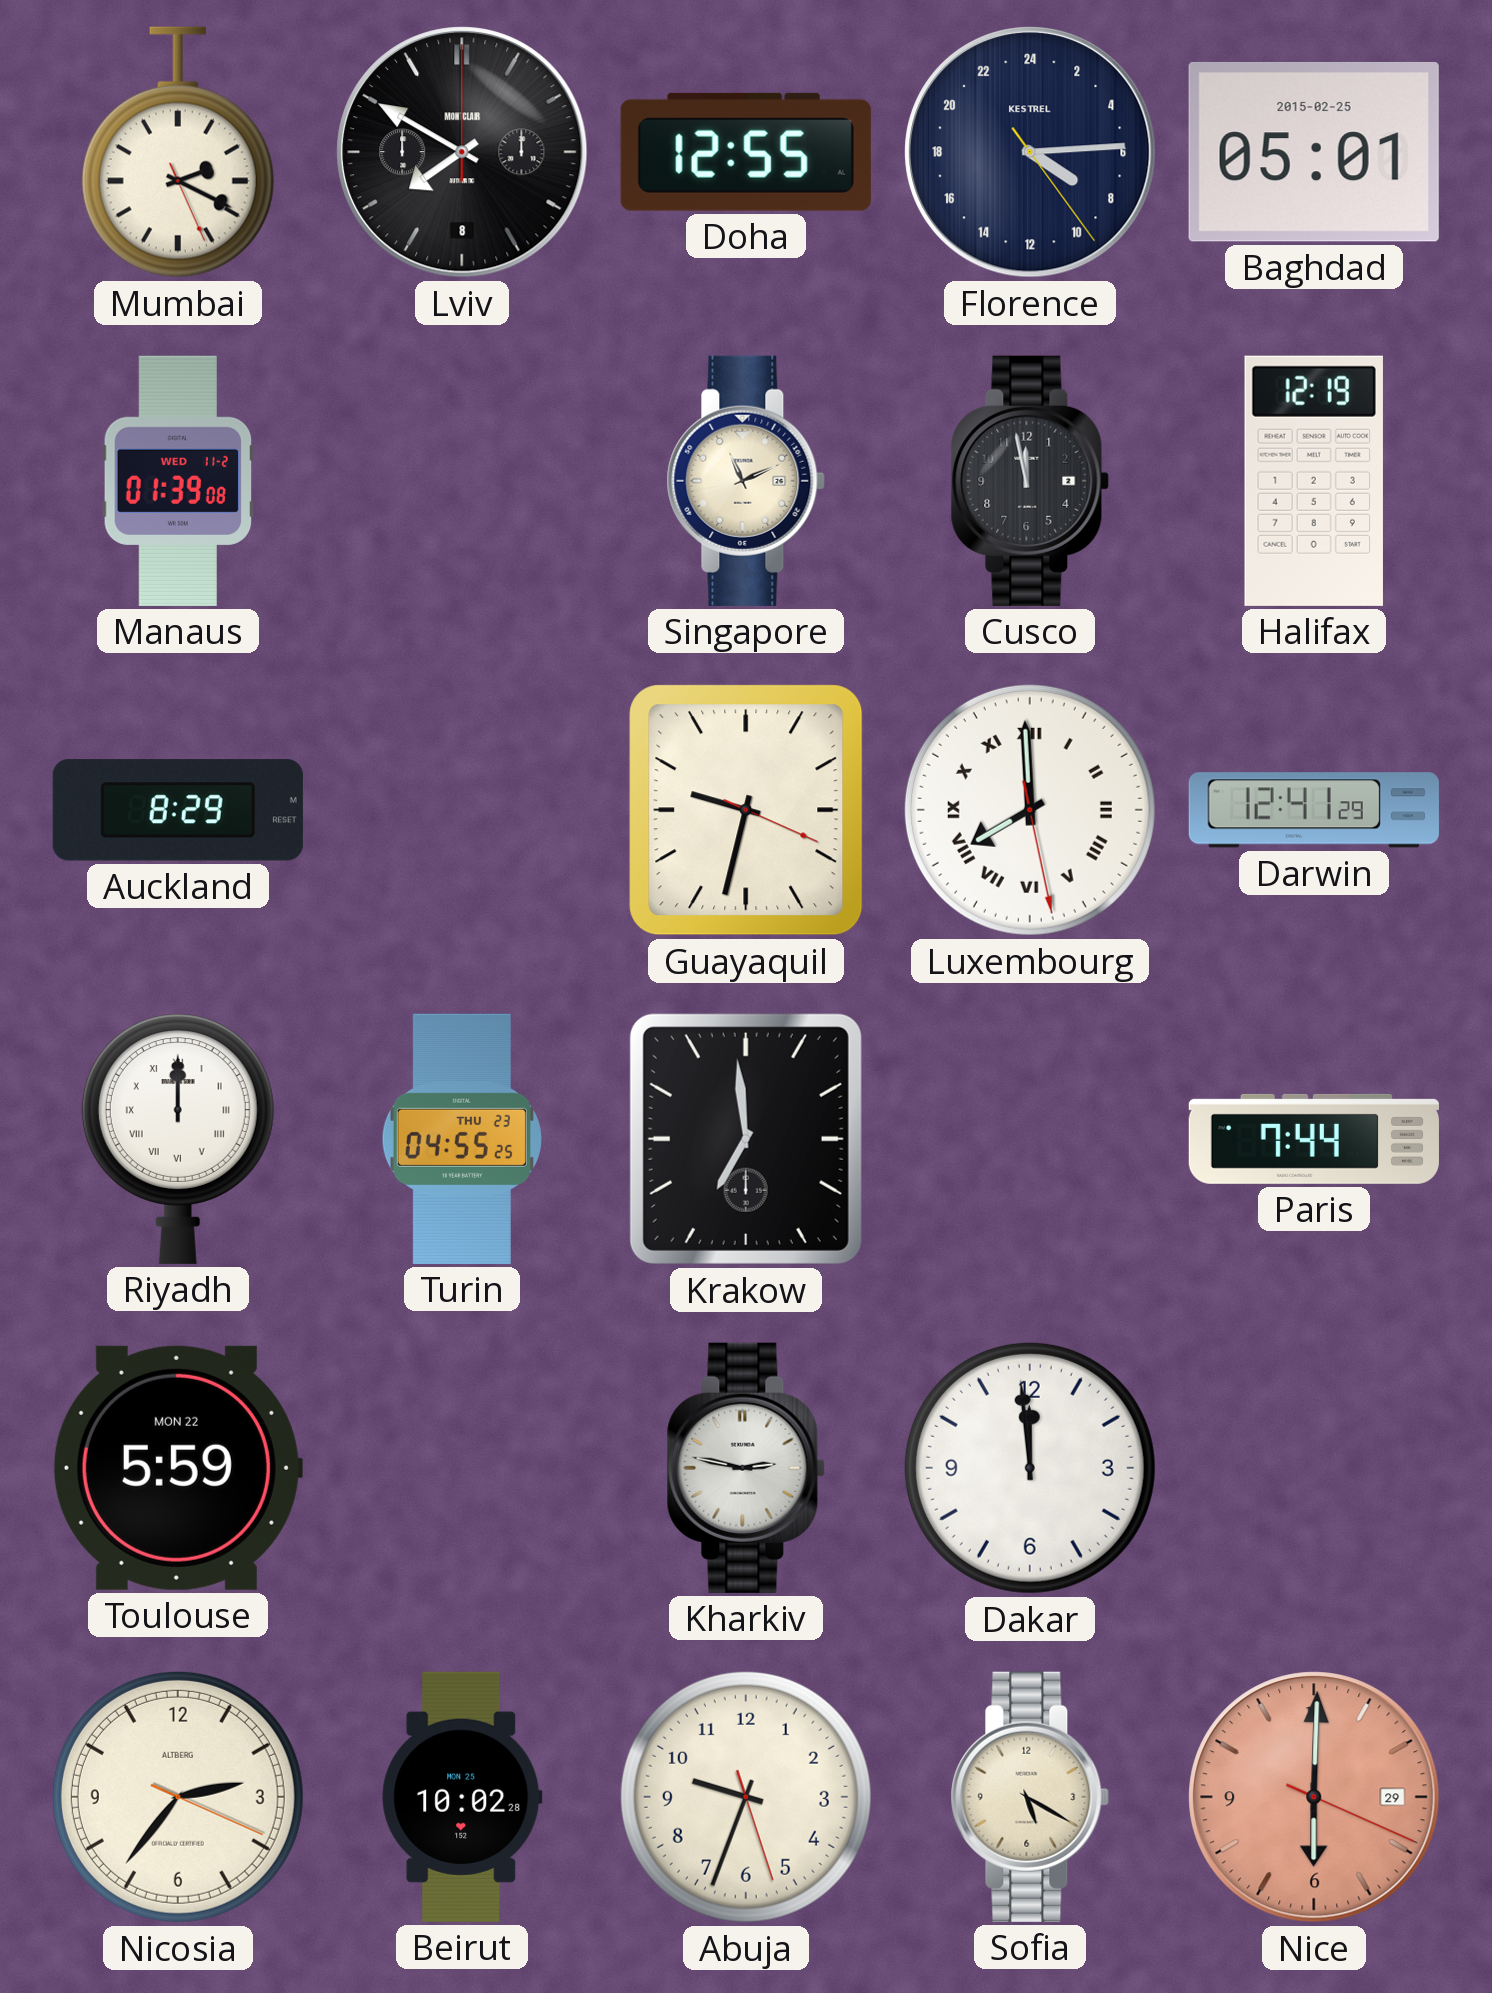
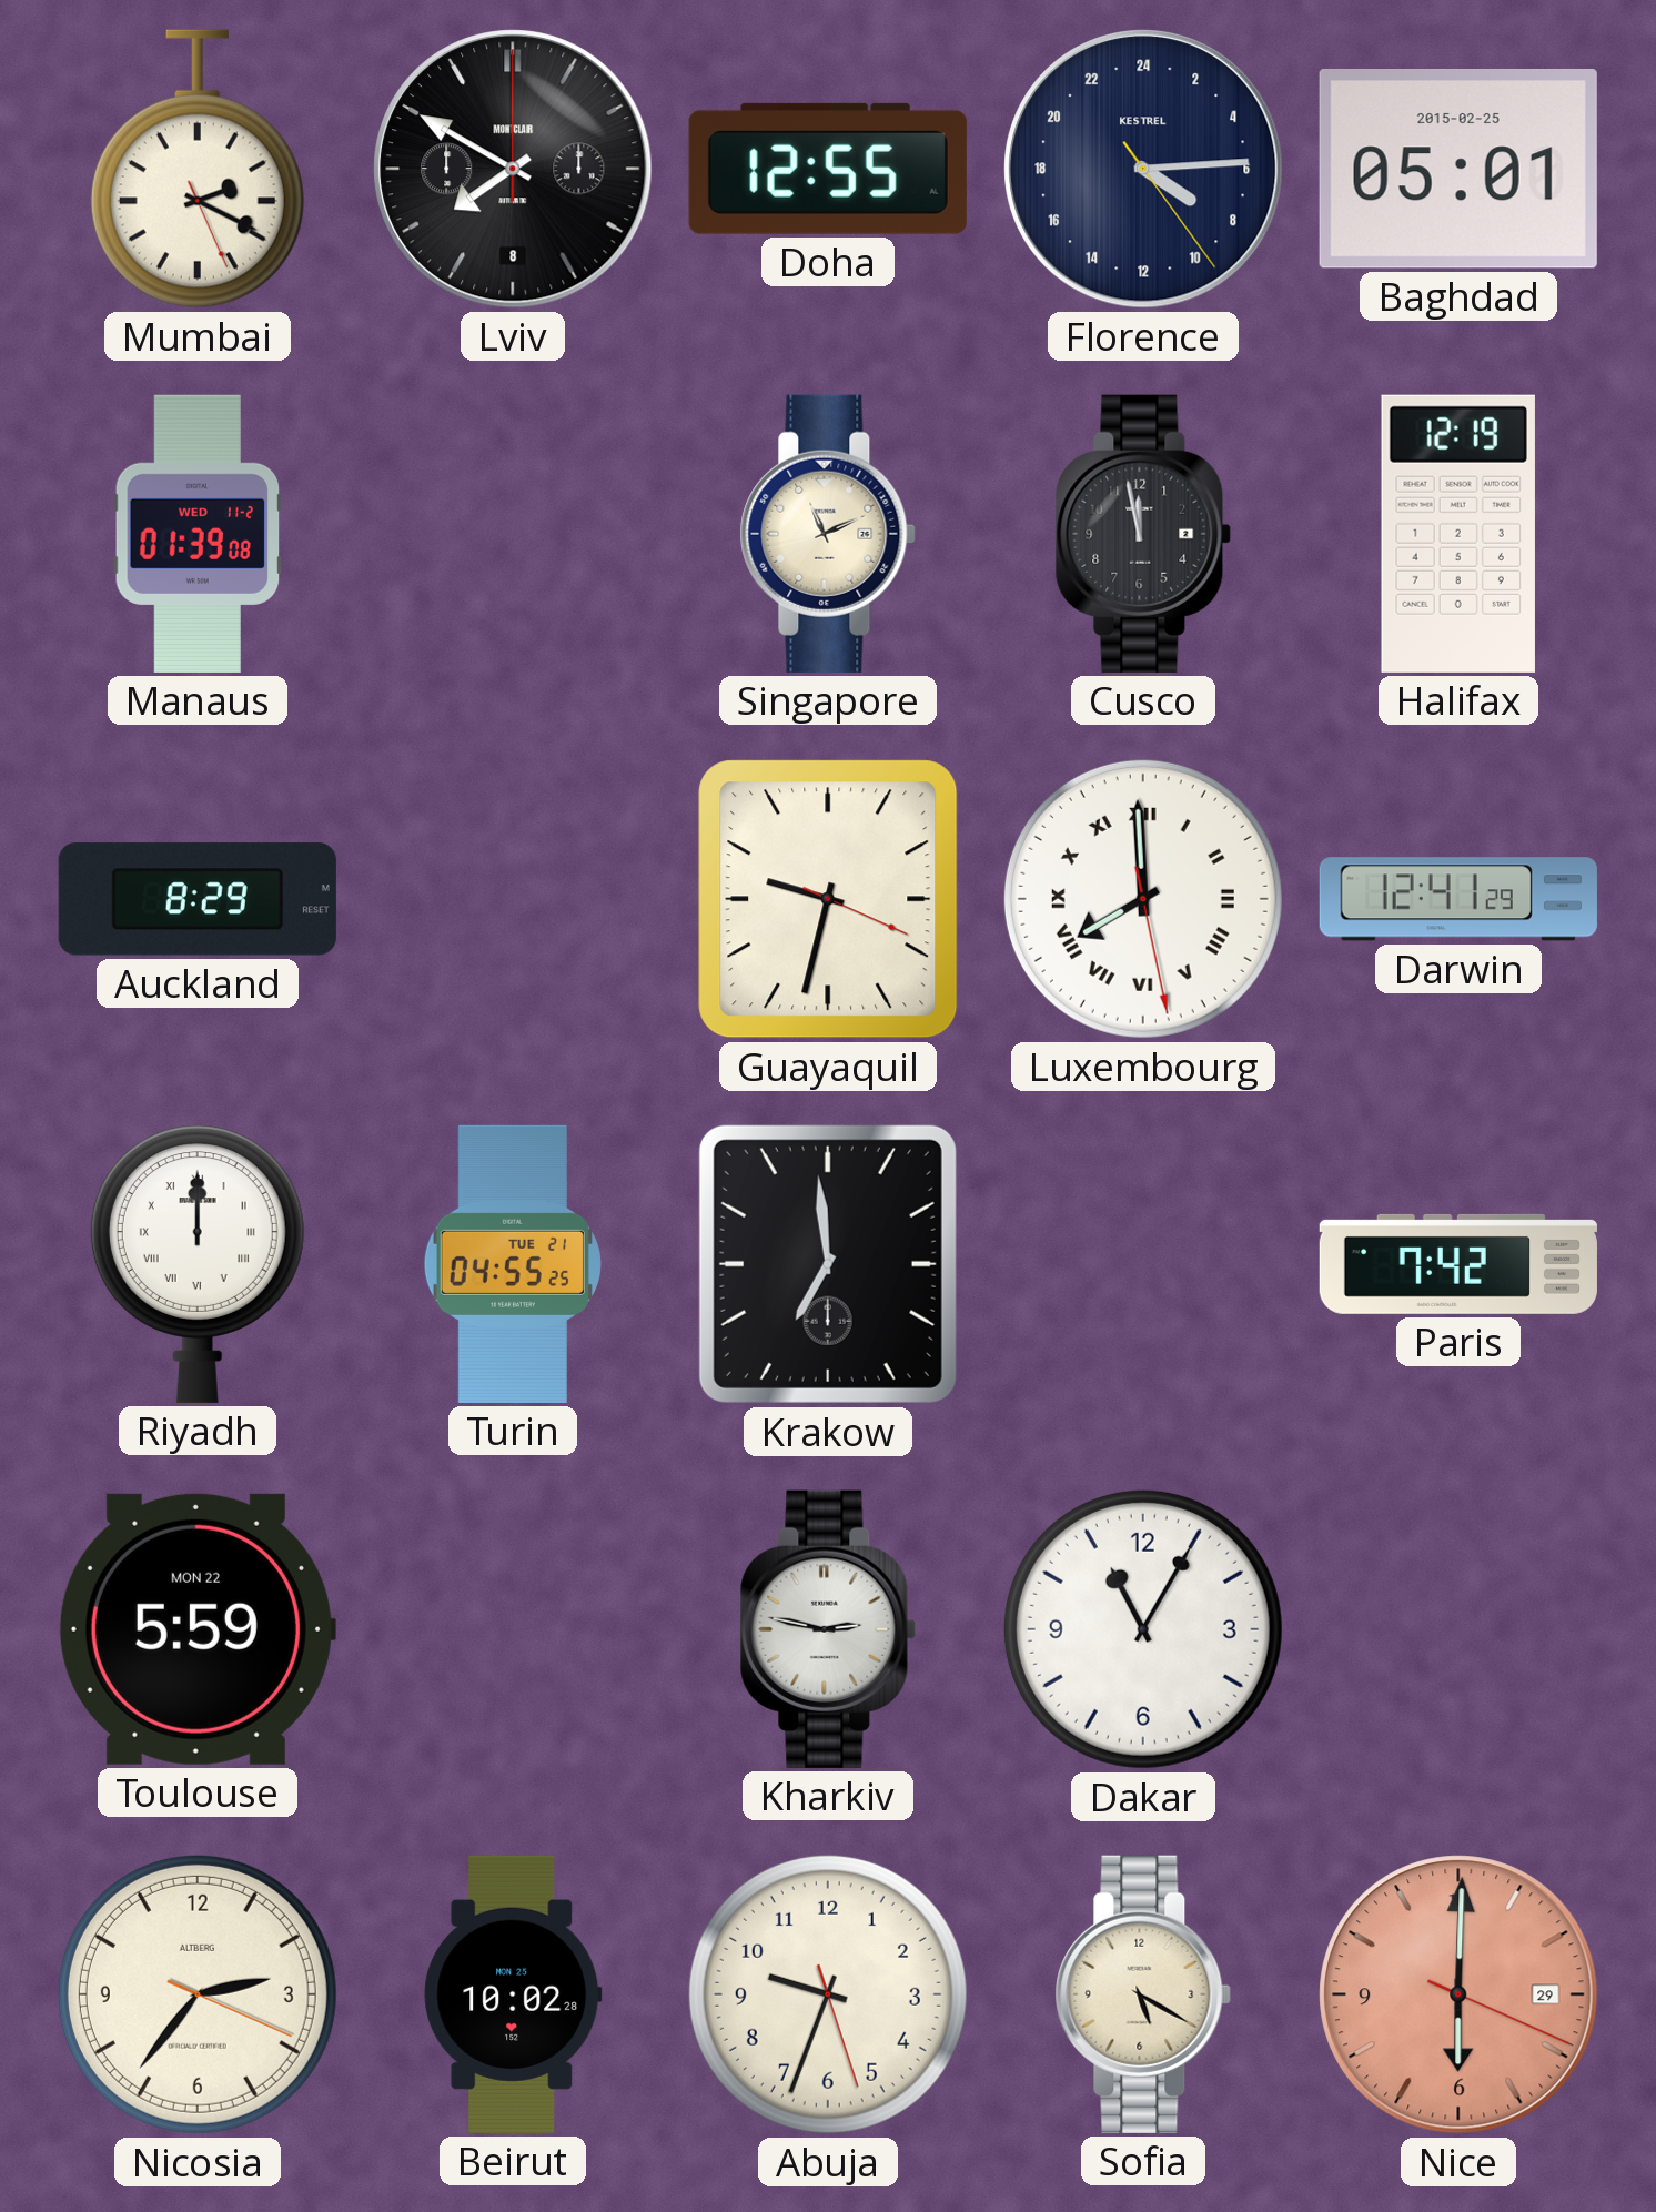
Turin date: THU 23 -> TUE 21
Paris: 7:44 -> 7:42
Dakar: 11:59 -> 11:05
